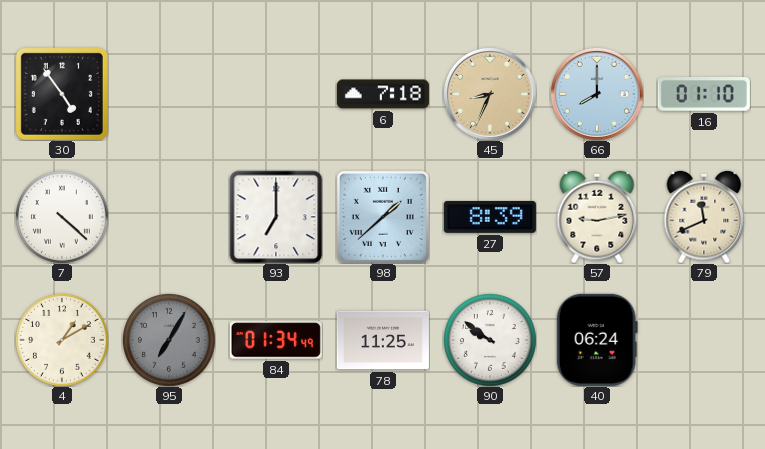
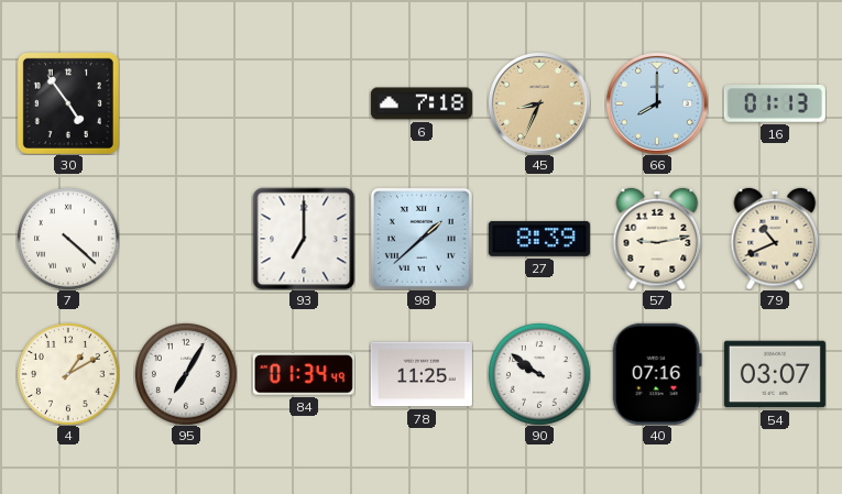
16: 01:10 -> 01:13
79: 11:41 -> 10:41
95 dial: grey -> white
40: 06:24 -> 07:16
54: none -> 03:07
